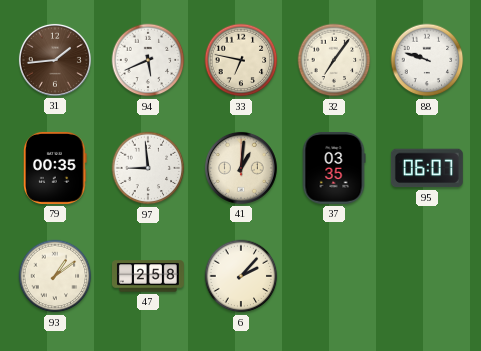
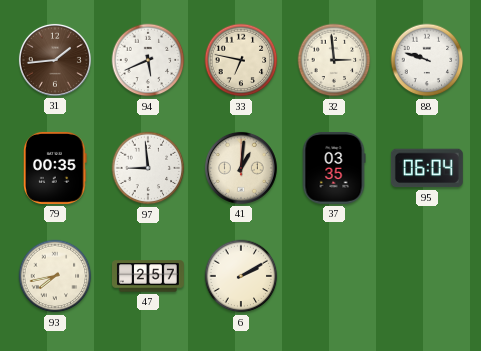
32: 7:06 -> 2:59
95: 06:07 -> 06:04
93: 1:09 -> 7:43
47: 2:58 -> 2:57
6: 2:07 -> 2:10
